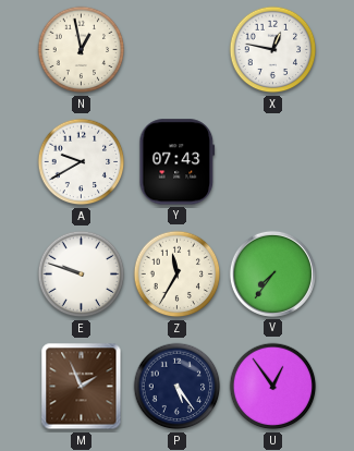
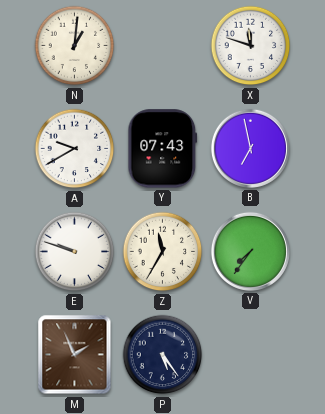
N: 12:58 -> 1:01
X: 12:47 -> 11:48
B: none -> 6:58
U: 12:54 -> none
